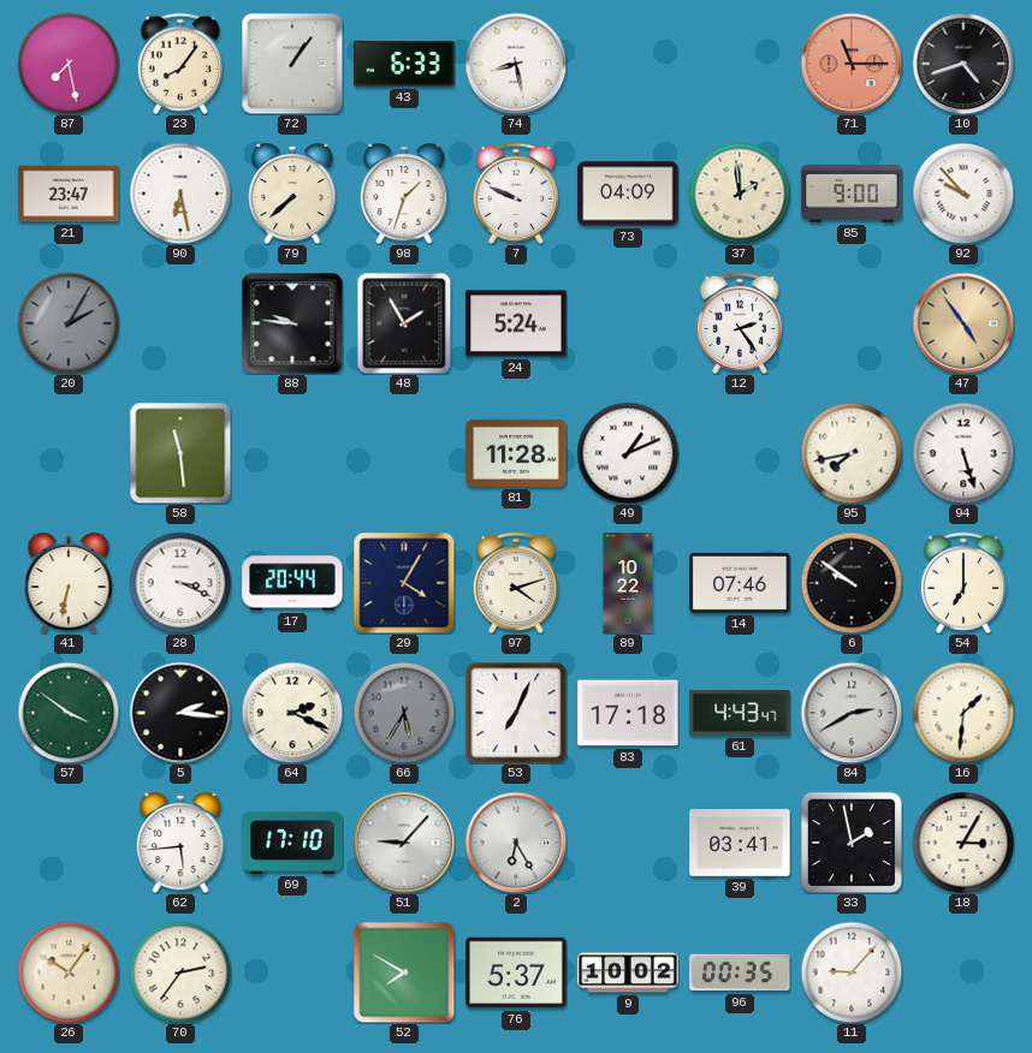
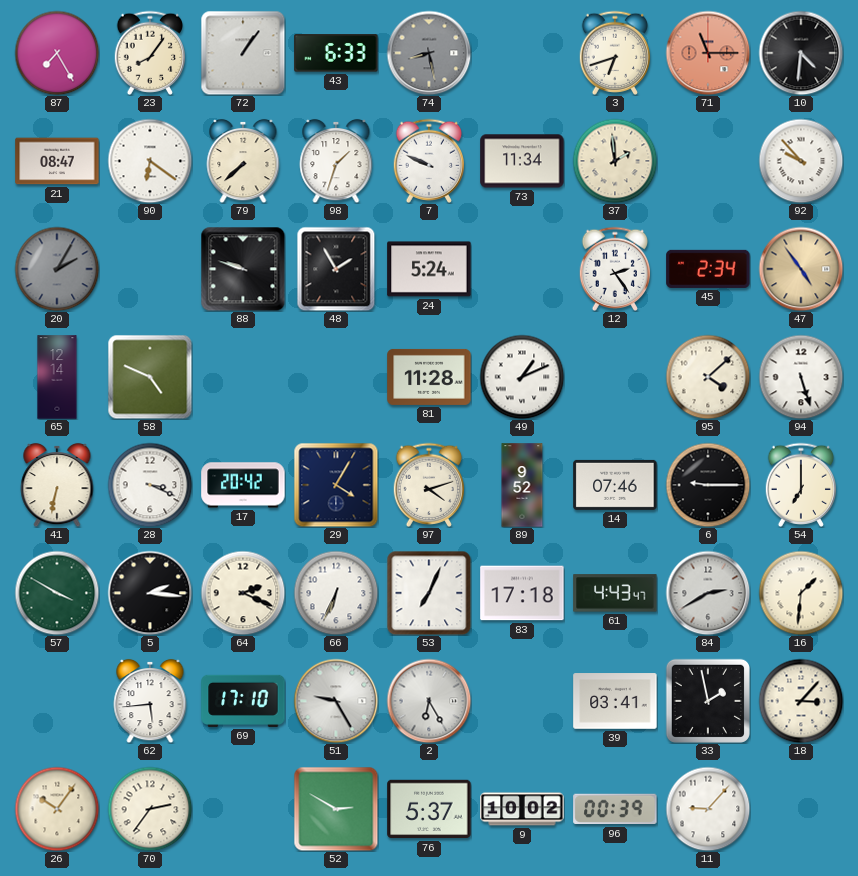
87: 7:28 -> 7:25
74 dial: white -> grey
3: none -> 6:42
10: 4:42 -> 4:31
21: 23:47 -> 08:47
90: 6:28 -> 6:21
73: 04:09 -> 11:34
85: 9:00 -> none
88: 9:46 -> 9:48
45: none -> 2:34
65: none -> 12:14
58: 11:29 -> 4:49
95: 7:43 -> 4:08
17: 20:44 -> 20:42
89: 10:22 -> 9:52
6: 9:51 -> 9:15
57: 3:51 -> 3:50
66: 5:35 -> 6:34
66 dial: grey -> white
51: 9:07 -> 9:25
18: 3:05 -> 3:07
52: 7:50 -> 2:50
96: 00:35 -> 00:39
